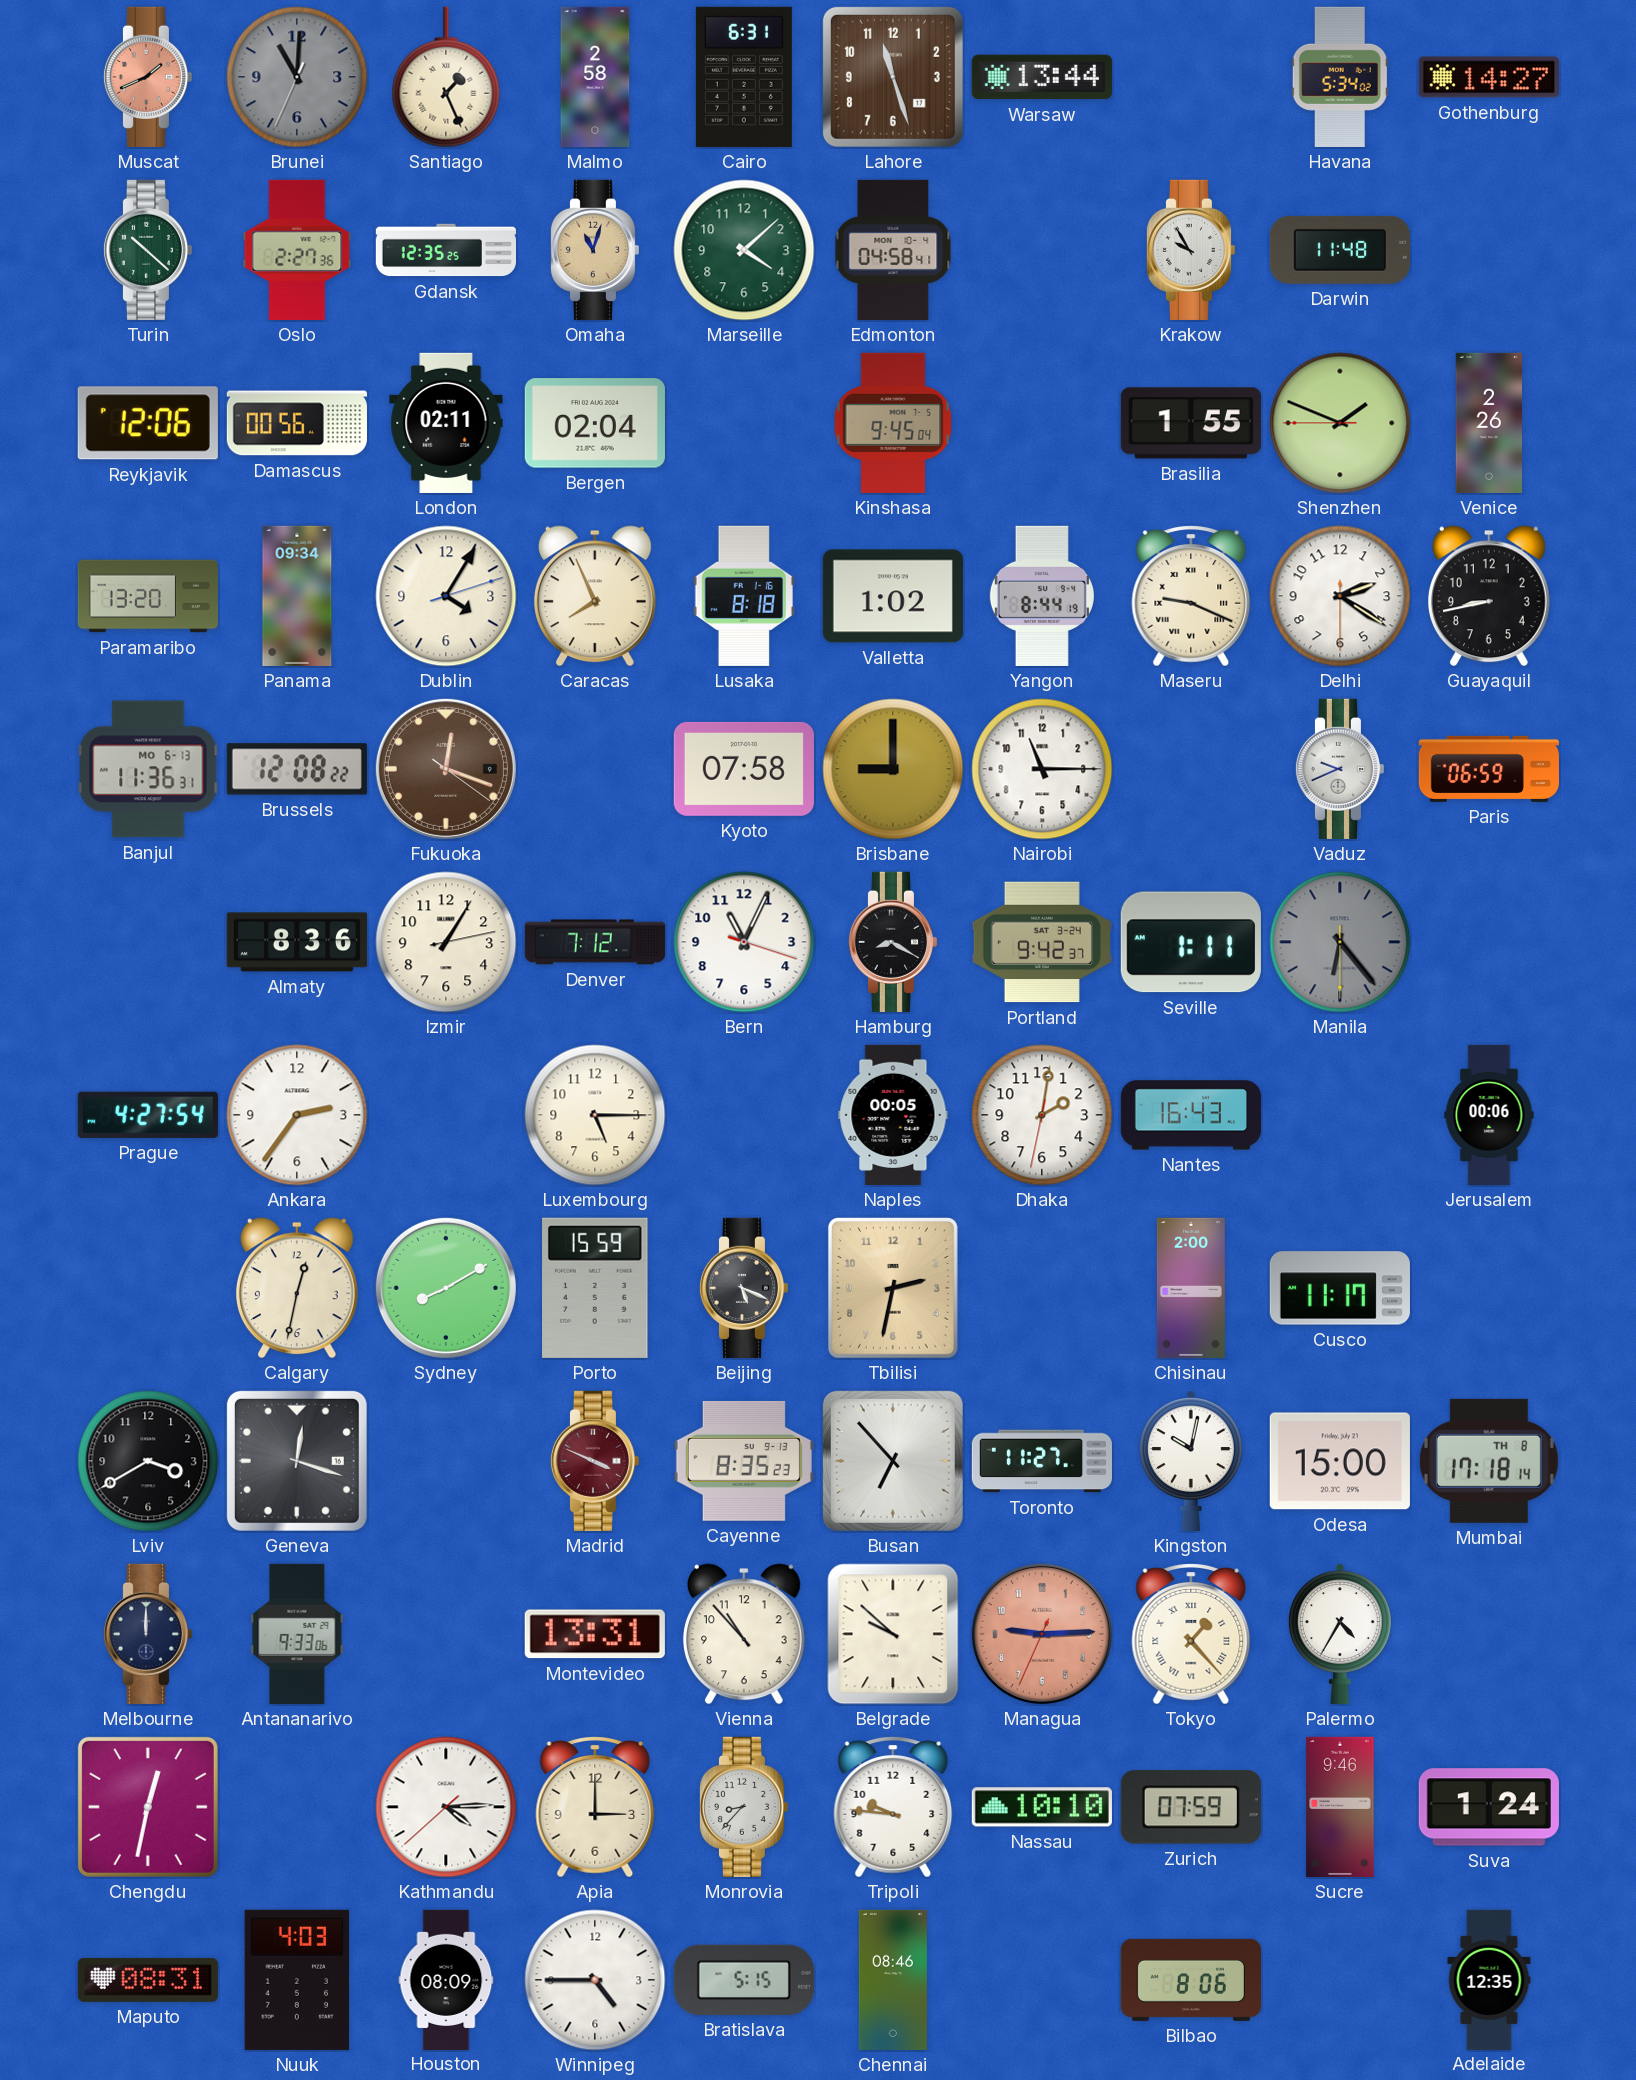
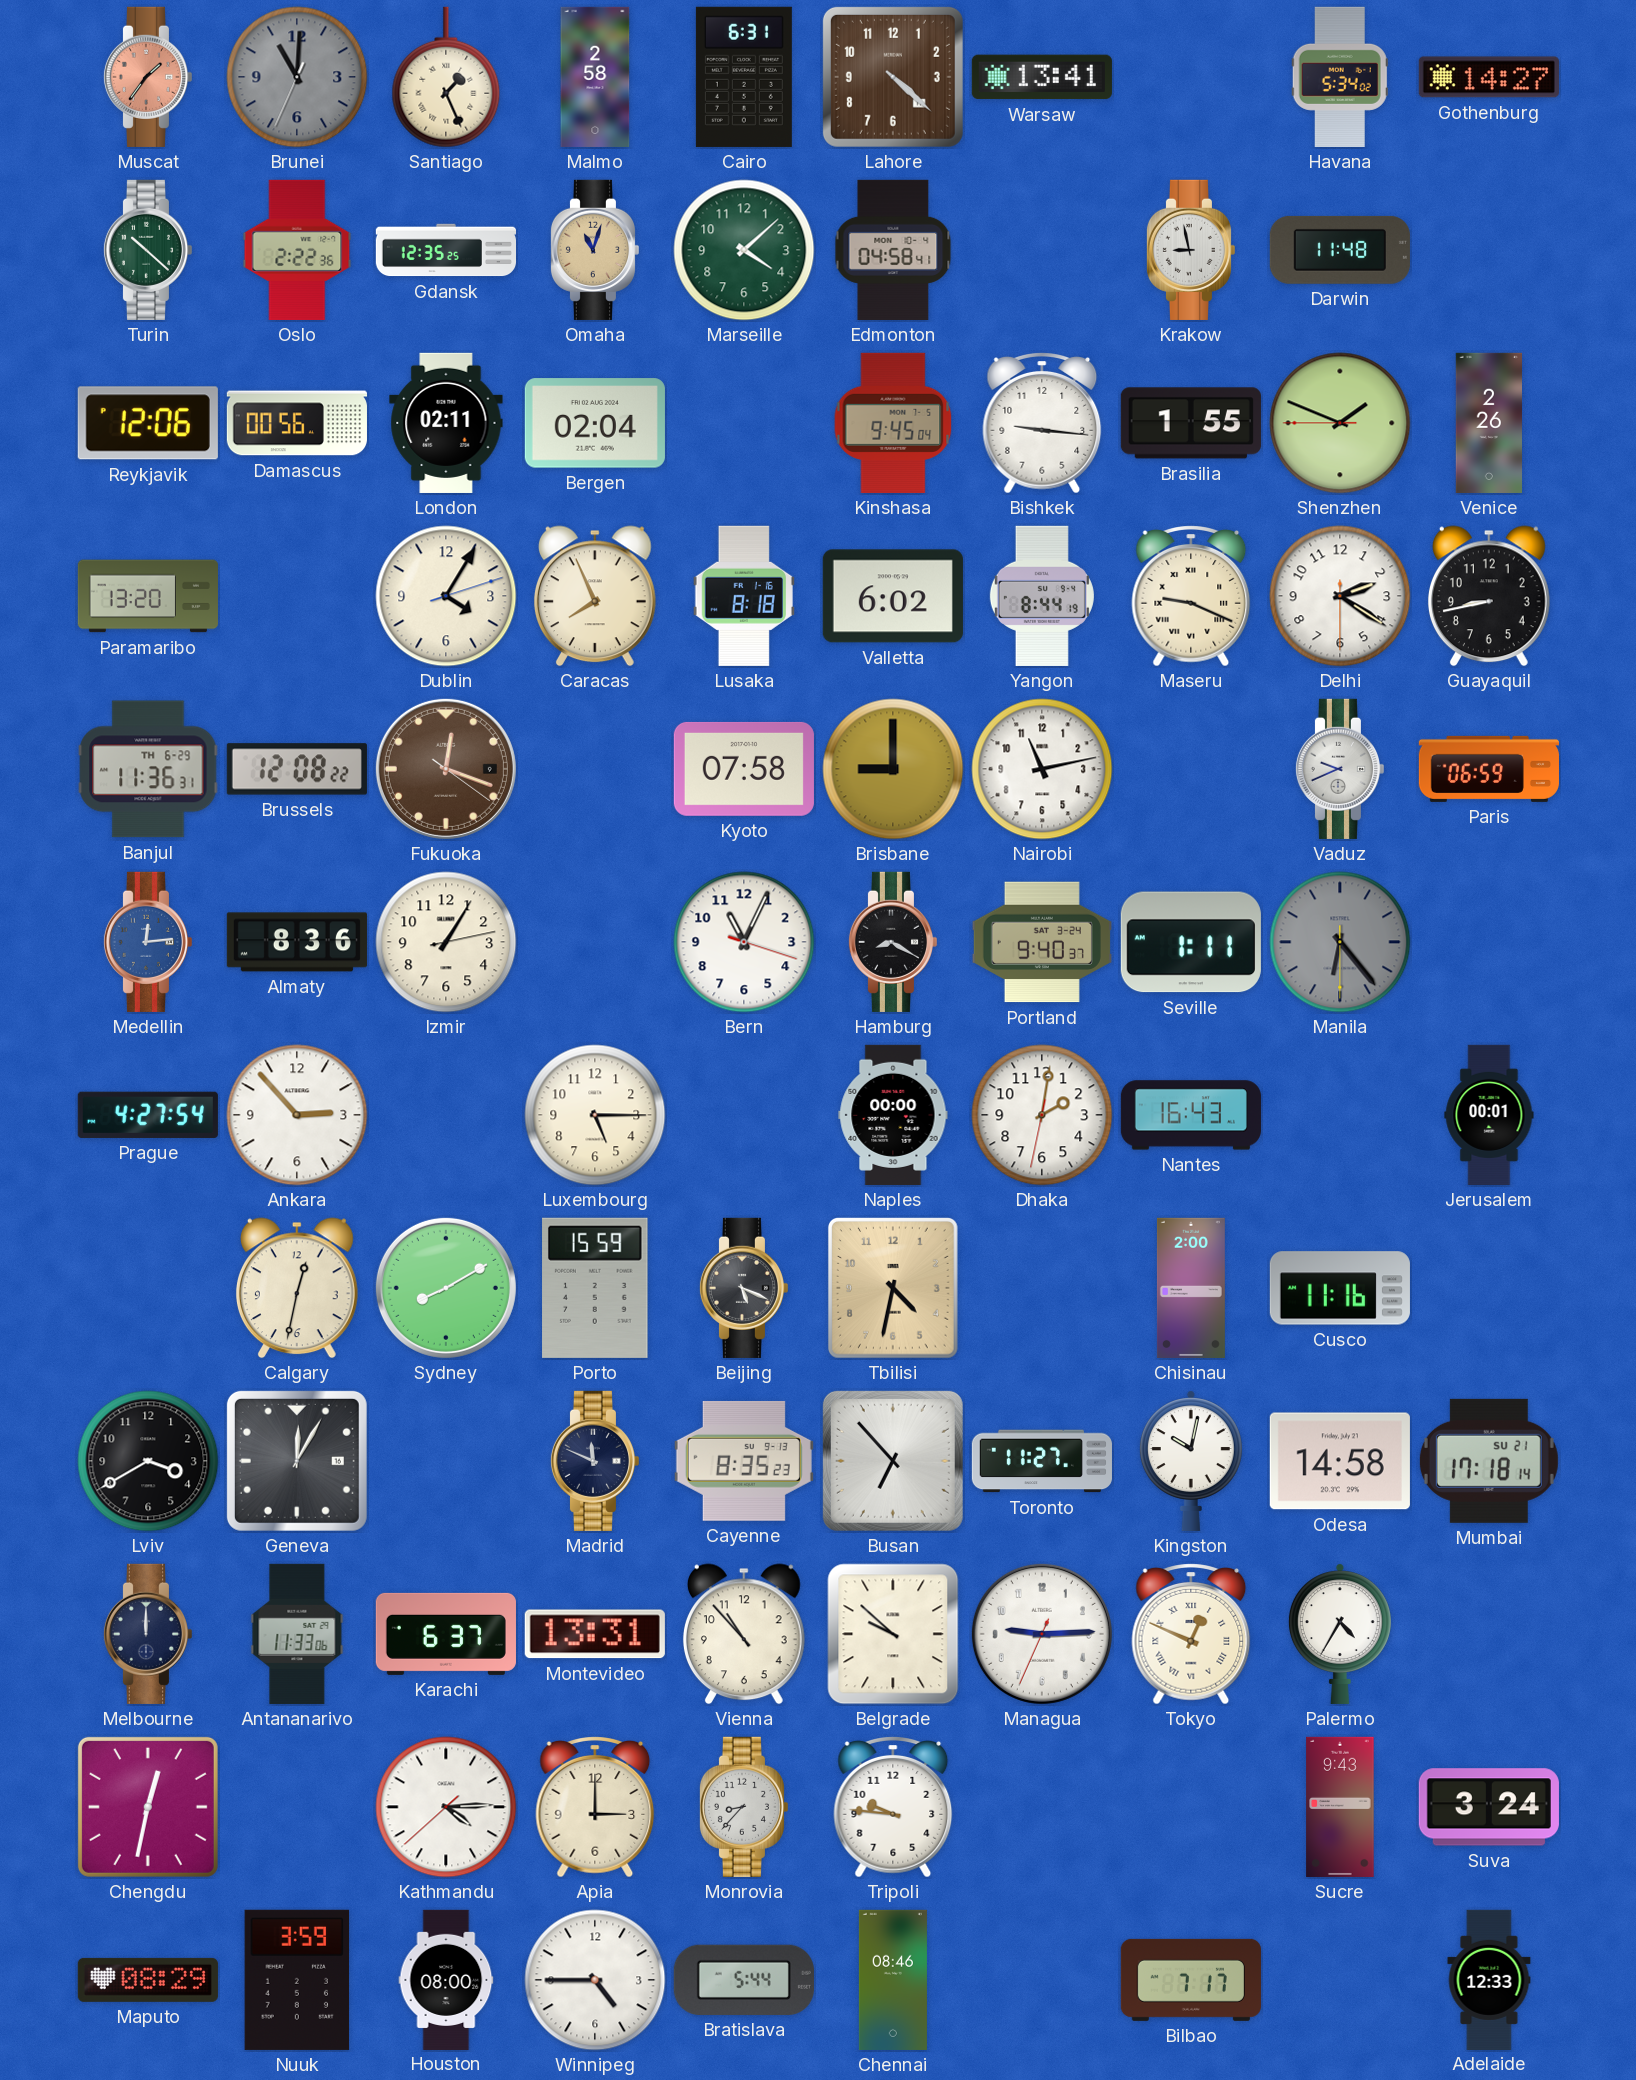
Muscat: 1:41 -> 1:36
Lahore: 11:27 -> 4:22
Warsaw: 13:44 -> 13:41
Oslo: 2:27 -> 2:22
Krakow: 9:55 -> 8:58
Bishkek: none -> 9:16
Panama: 09:34 -> none
Valletta: 1:02 -> 6:02
Banjul date: MO 6-13 -> TH 6-29
Nairobi: 11:15 -> 11:13
Medellin: none -> 12:14
Denver: 7:12 -> none
Portland: 9:42 -> 9:40
Ankara: 2:36 -> 2:53
Naples: 00:05 -> 00:00
Jerusalem: 00:06 -> 00:01
Tbilisi: 2:32 -> 4:32
Cusco: 11:17 -> 11:16
Geneva: 12:18 -> 12:05
Madrid: 3:49 -> 11:49
Madrid dial: burgundy -> navy
Odesa: 15:00 -> 14:58
Mumbai date: TH 8 -> SU 21
Antananarivo: 9:33 -> 11:33
Karachi: none -> 6:37
Managua dial: salmon -> white
Tokyo: 1:23 -> 12:49
Nassau: 10:10 -> none
Zurich: 07:59 -> none
Sucre: 9:46 -> 9:43
Suva: 1:24 -> 3:24
Maputo: 08:31 -> 08:29
Nuuk: 4:03 -> 3:59
Houston: 08:09 -> 08:00
Bratislava: 5:15 -> 5:44
Bilbao: 8:06 -> 7:17
Adelaide: 12:35 -> 12:33
